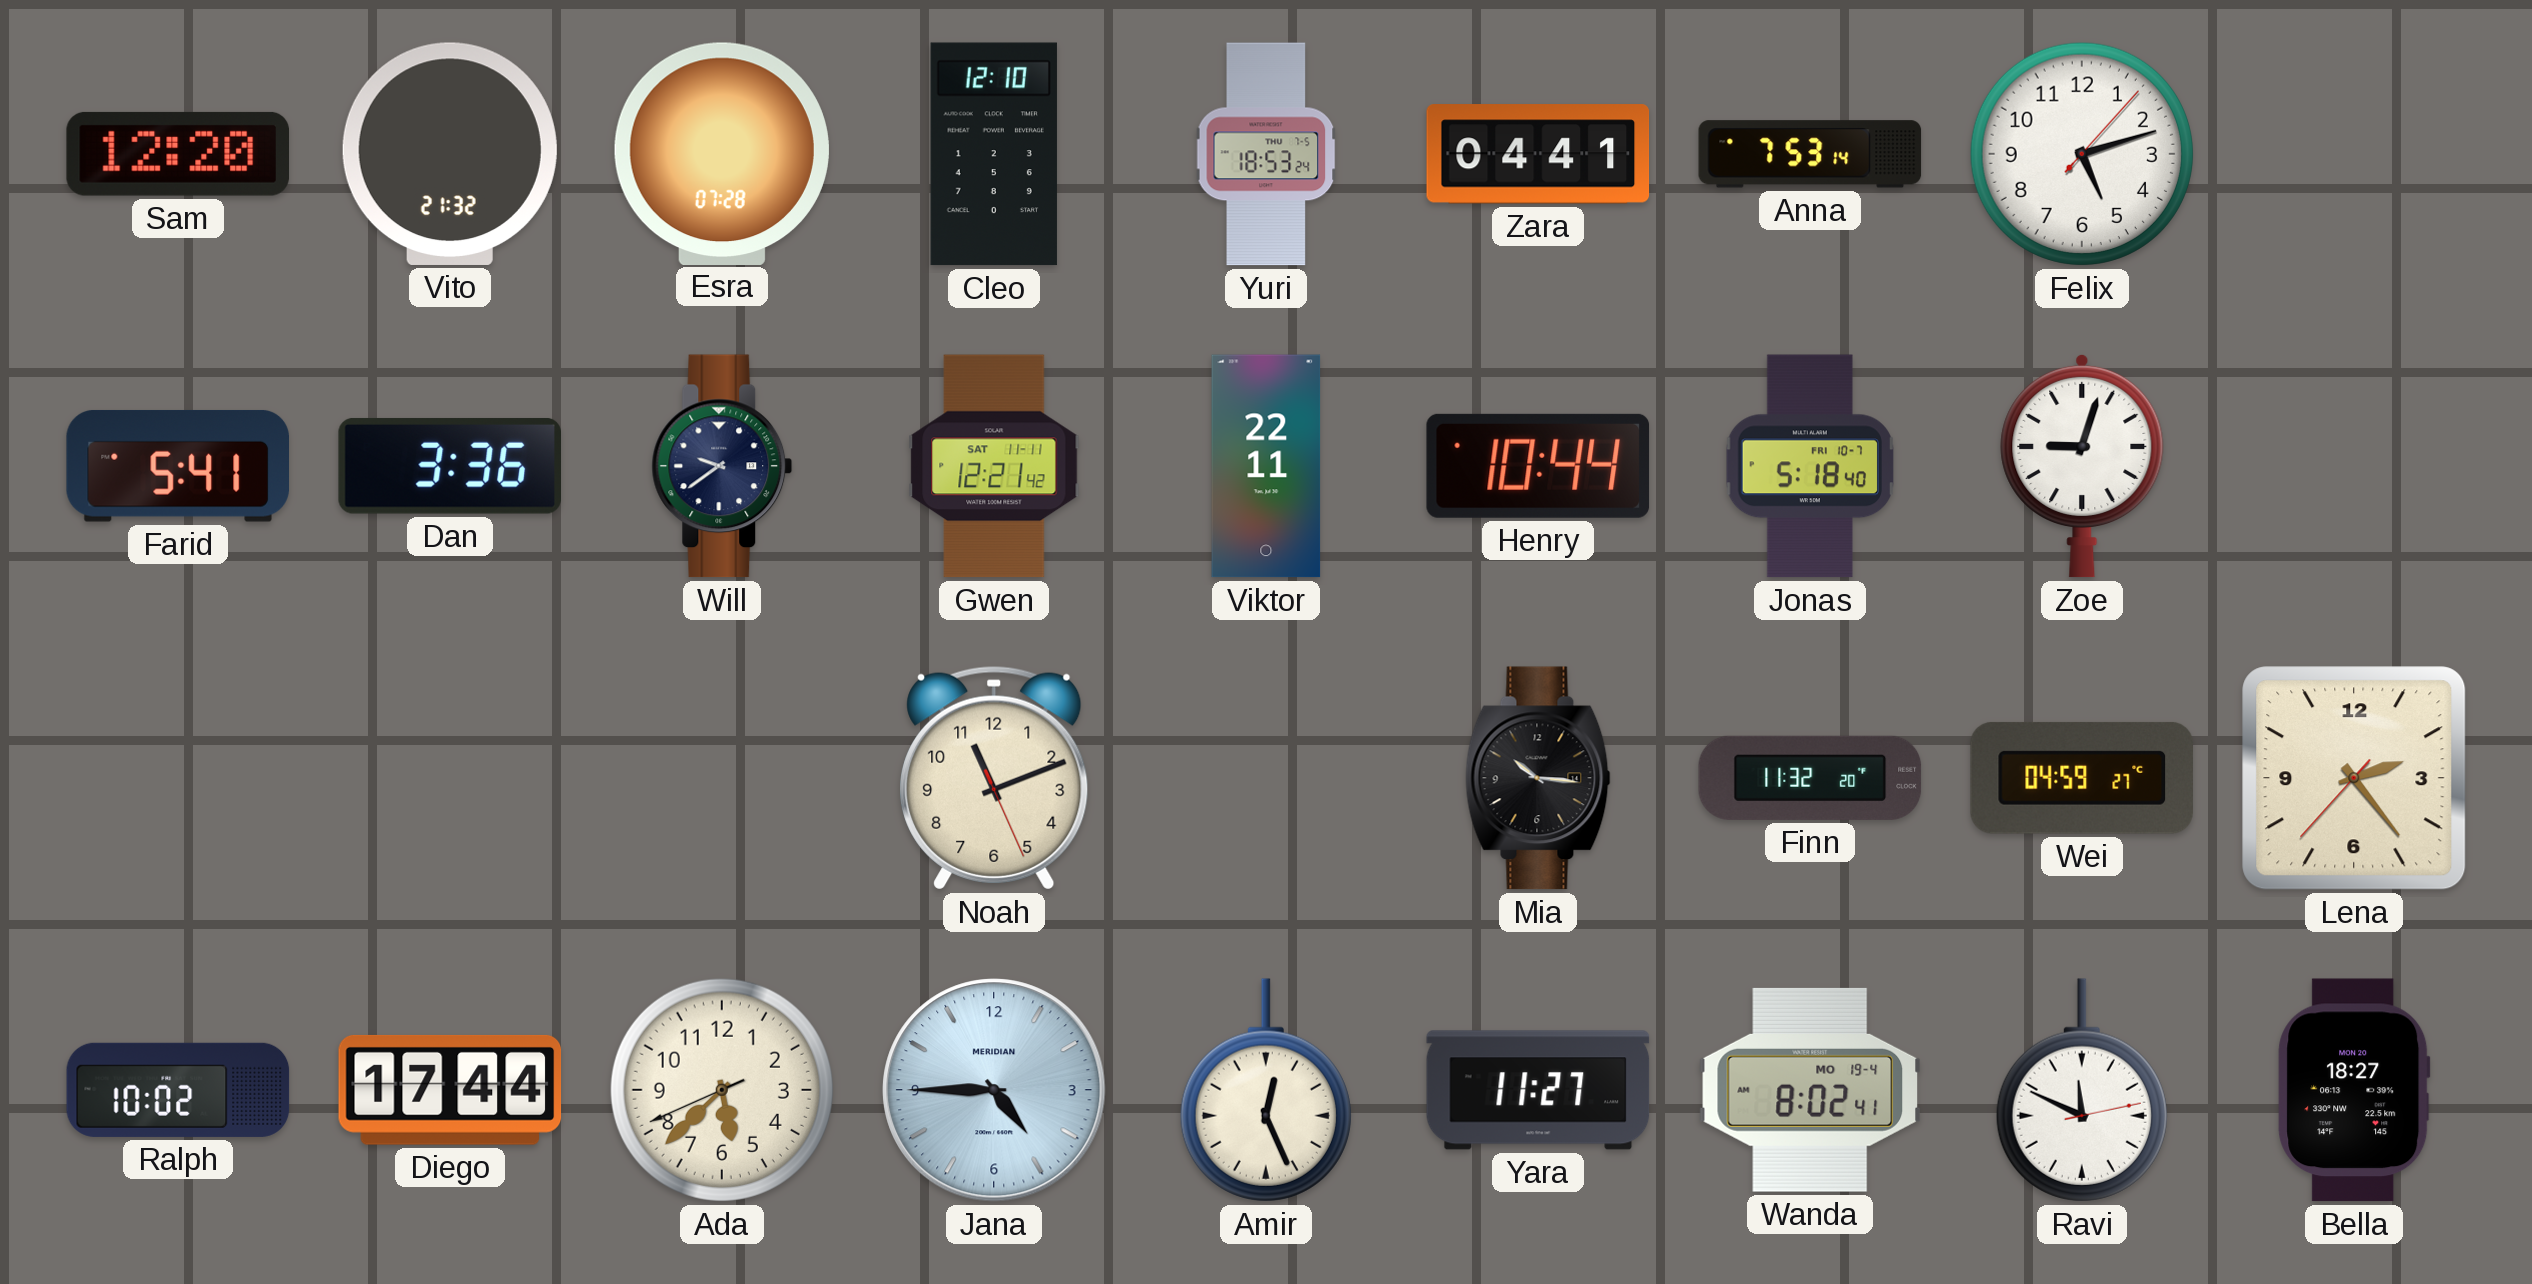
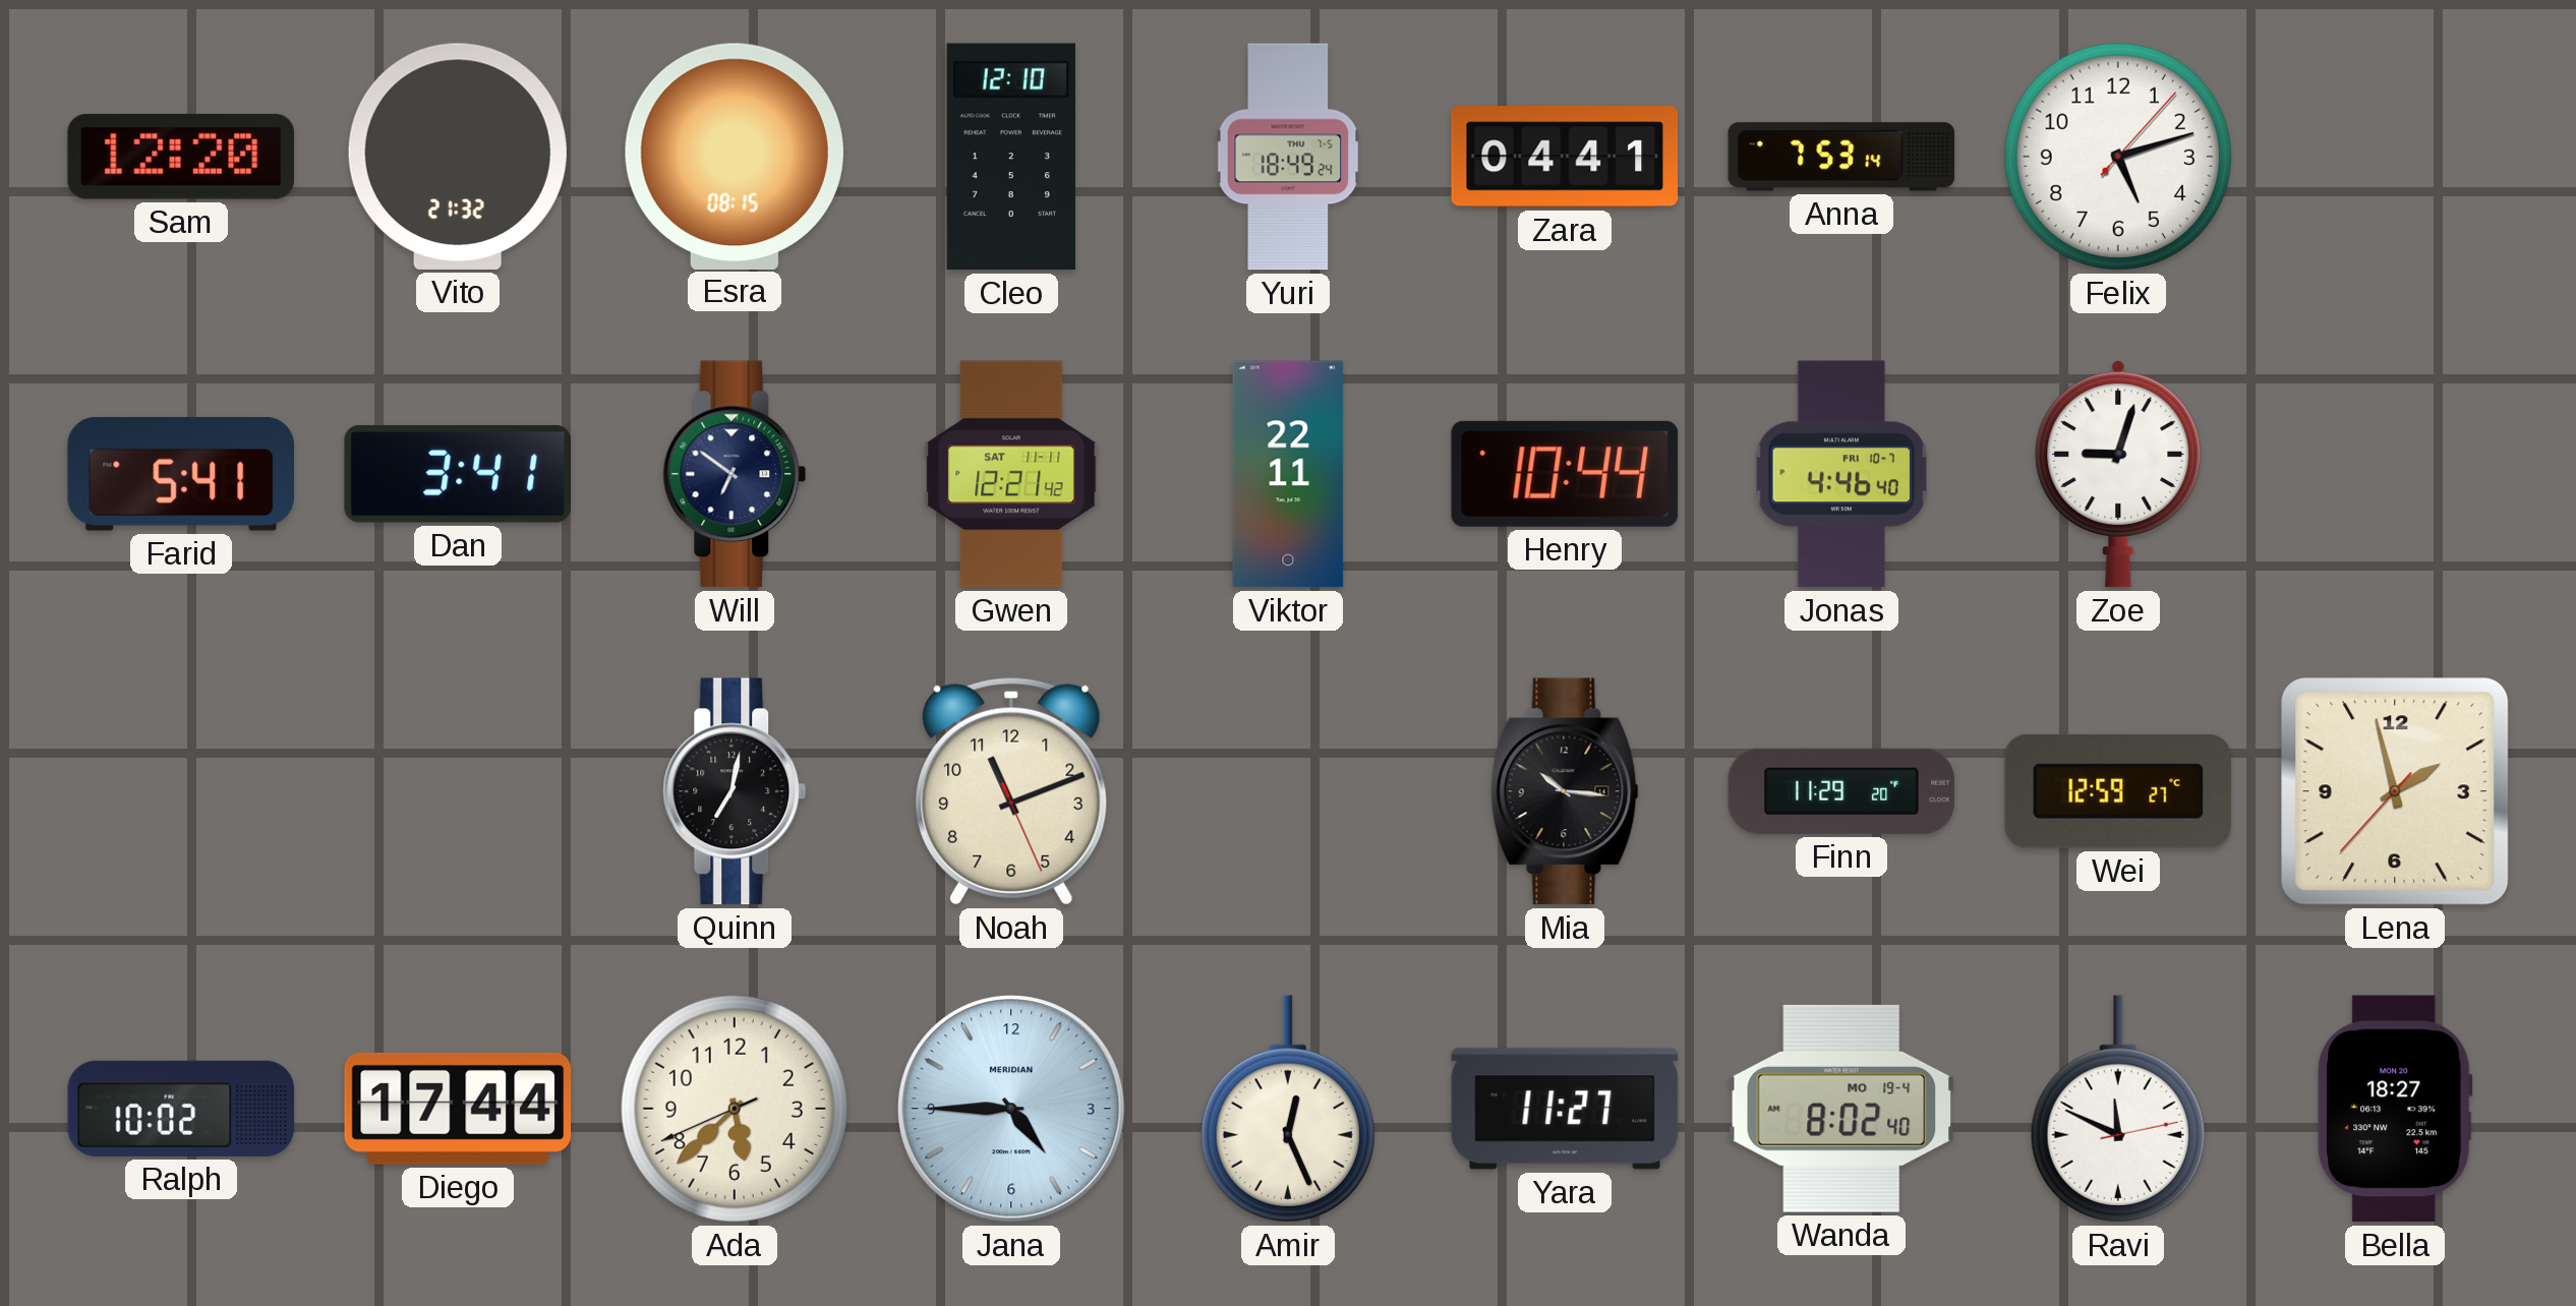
Esra: 07:28 -> 08:15
Yuri: 18:53 -> 18:49
Dan: 3:36 -> 3:41
Will: 9:39 -> 6:51
Jonas: 5:18 -> 4:46
Quinn: none -> 7:02
Finn: 11:32 -> 11:29
Wei: 04:59 -> 12:59
Lena: 2:23 -> 1:57
Wanda: 8:02:41 -> 8:02:40
